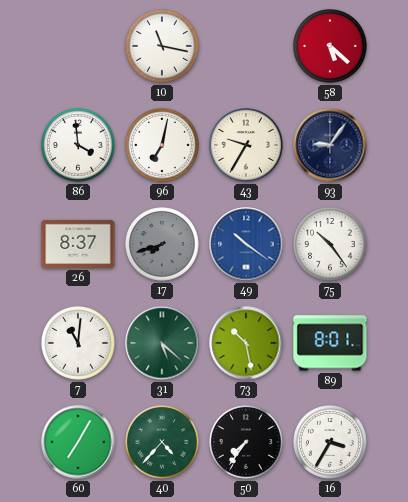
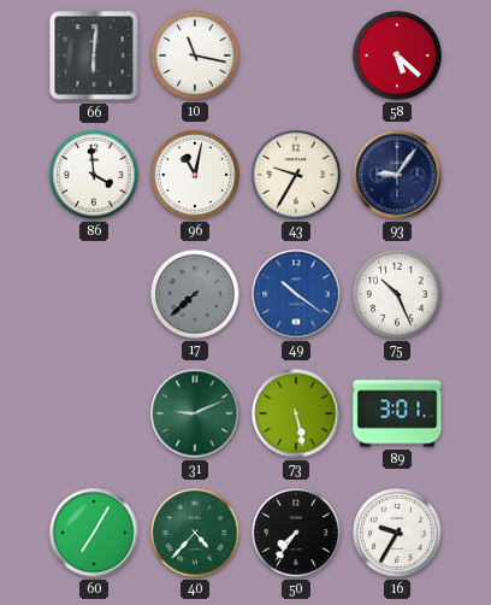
66: none -> 6:01
96: 7:02 -> 11:02
26: 8:37 -> none
17: 7:42 -> 7:38
75: 10:24 -> 10:26
7: 11:01 -> none
31: 5:22 -> 9:11
73: 10:28 -> 5:28
89: 8:01 -> 3:01
16: 3:35 -> 9:35
